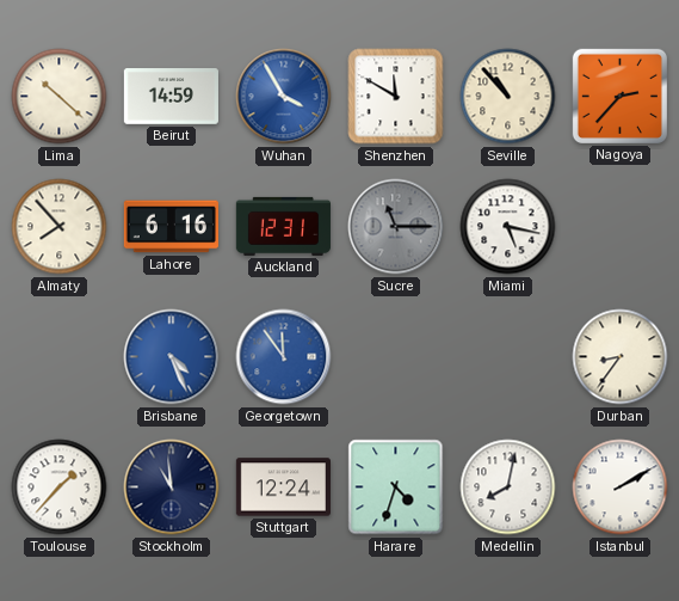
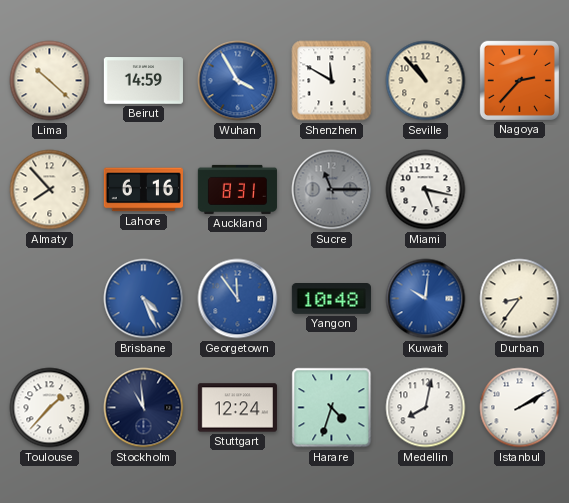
Auckland: 12:31 -> 8:31
Yangon: none -> 10:48
Kuwait: none -> 10:01
